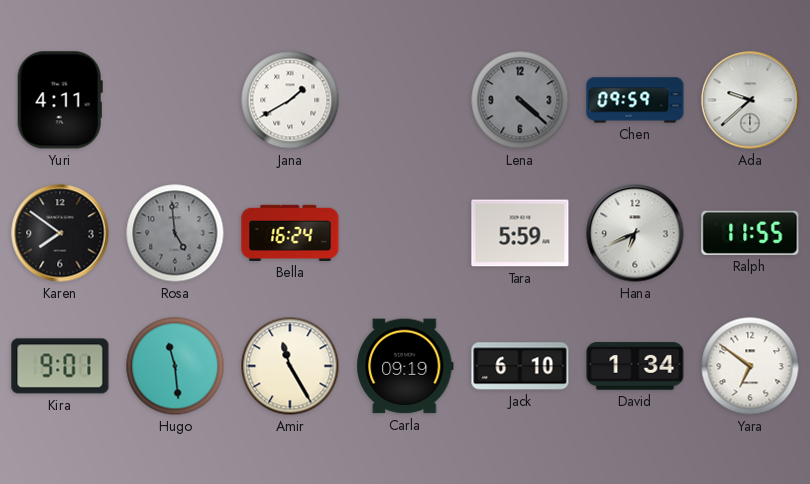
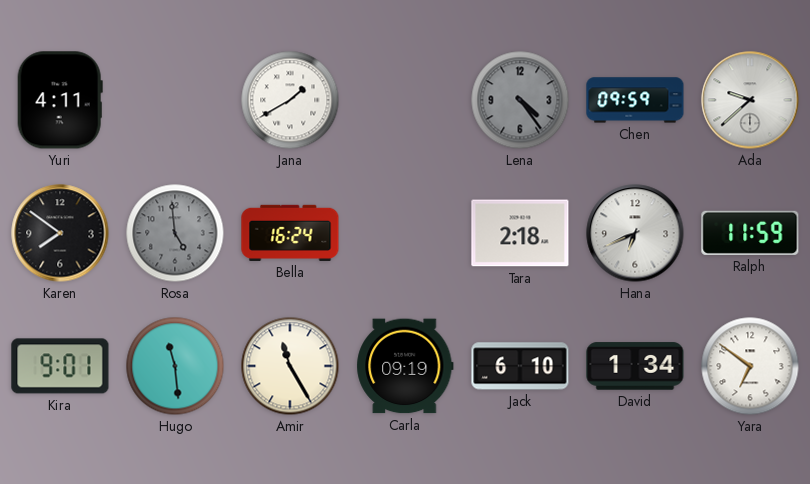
Lena: 4:22 -> 4:24
Tara: 5:59 -> 2:18
Ralph: 11:55 -> 11:59
